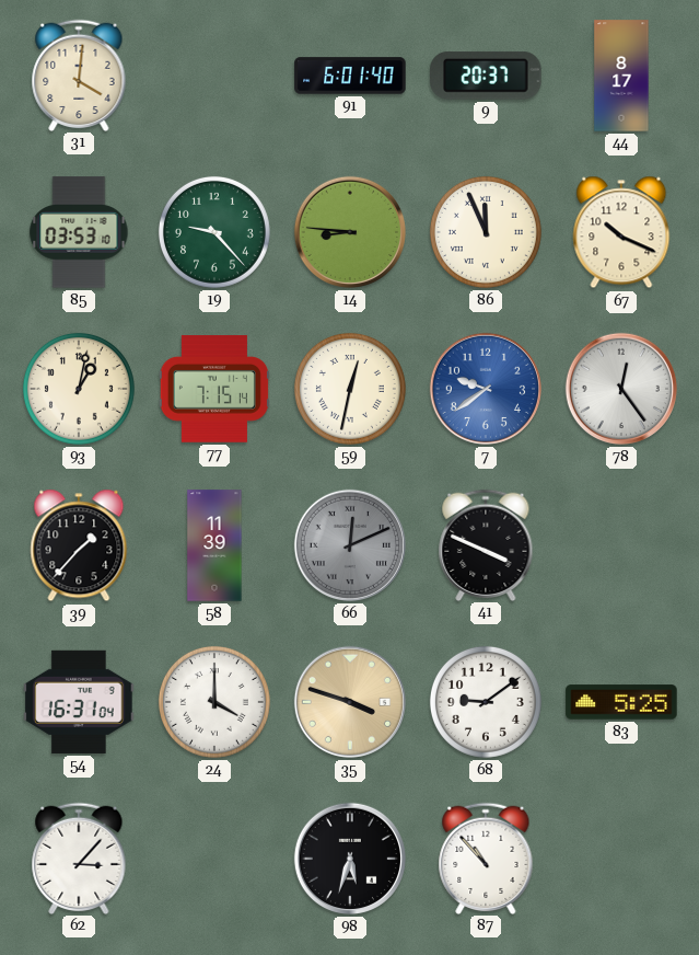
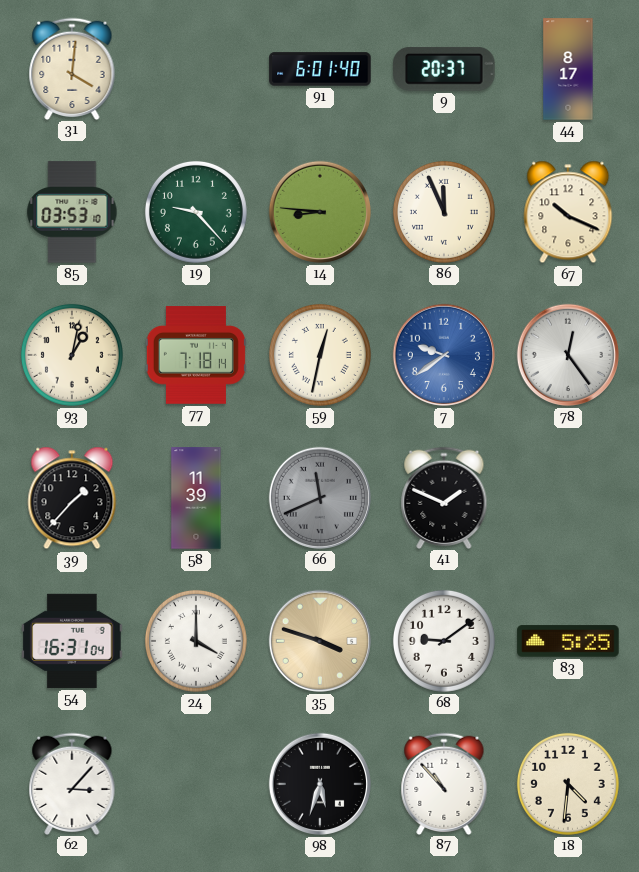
77: 7:15 -> 7:18
66: 12:11 -> 11:41
41: 3:49 -> 1:49
18: none -> 4:31
